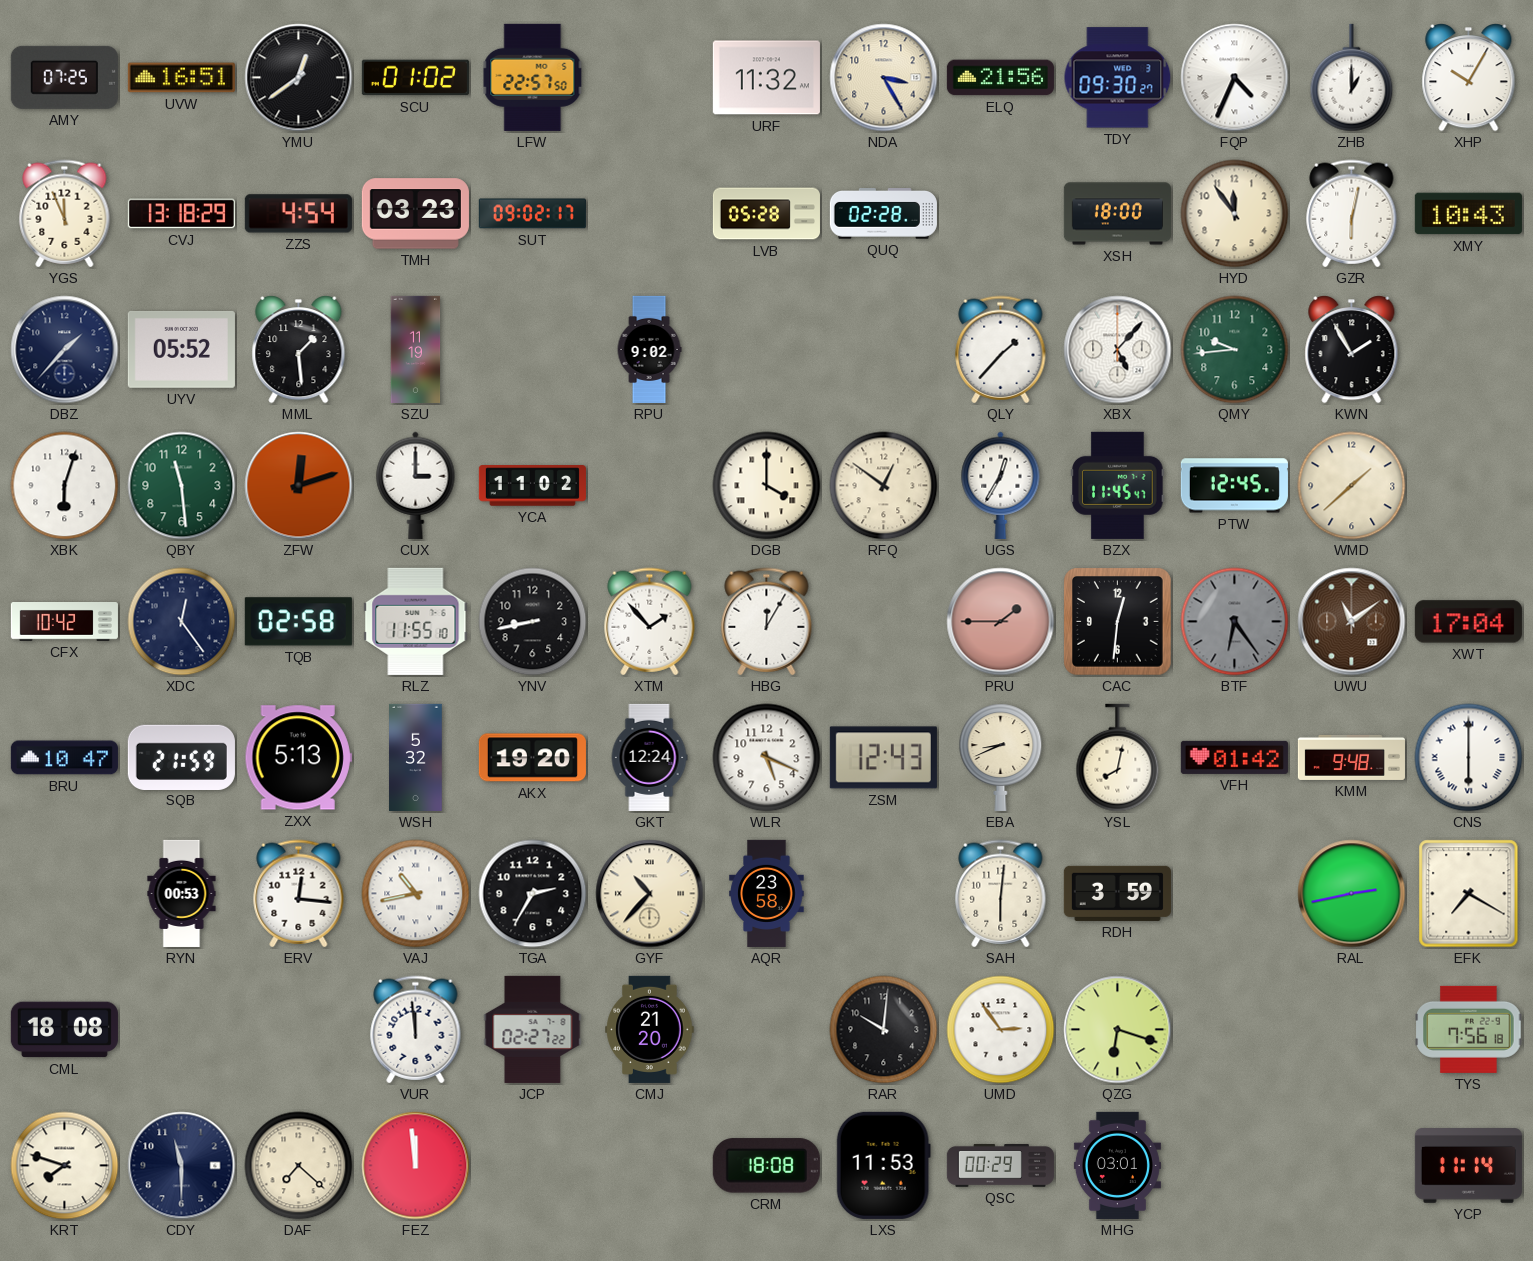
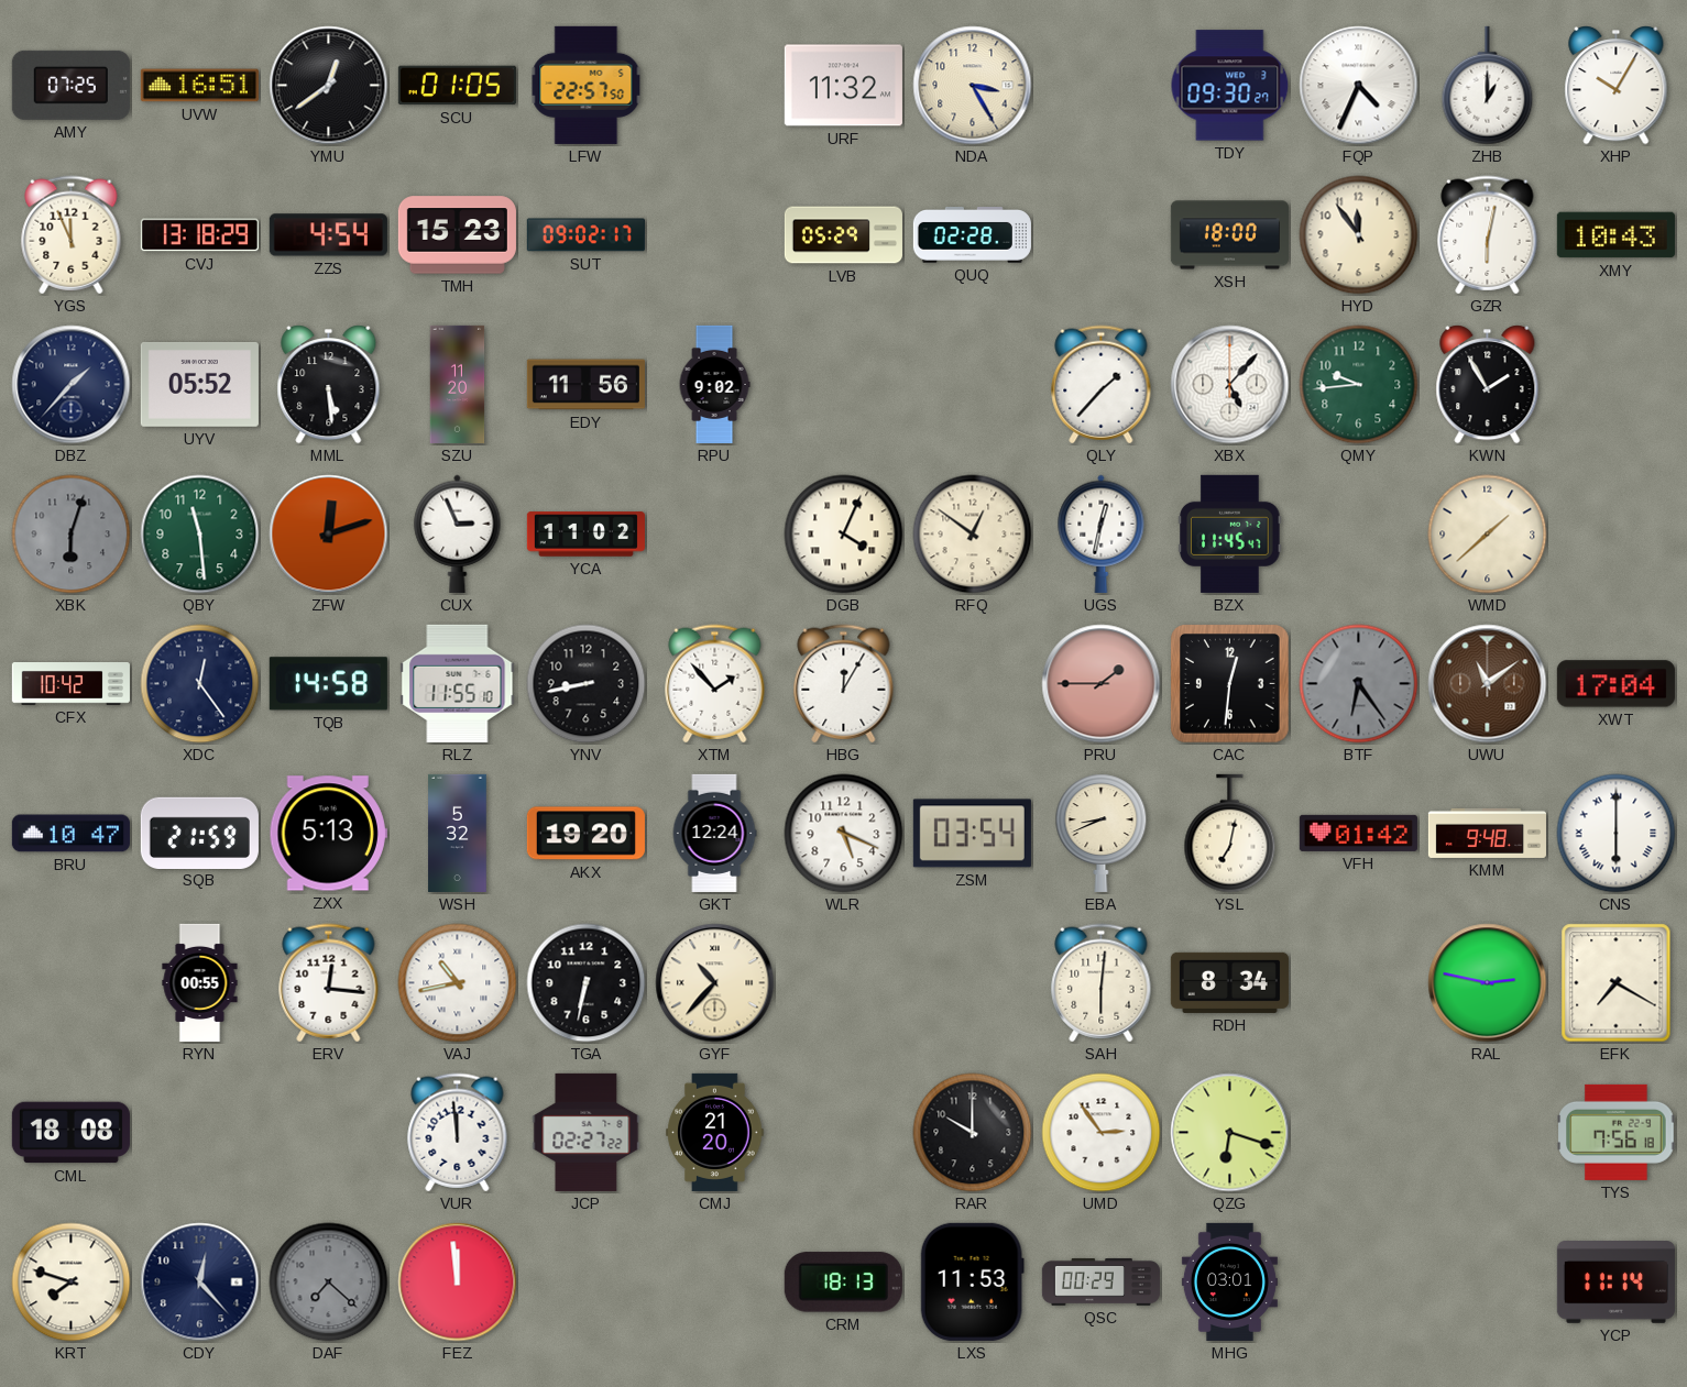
SCU: 01:02 -> 01:05
ELQ: 21:56 -> none
TMH: 03:23 -> 15:23
LVB: 05:28 -> 05:29
MML: 1:29 -> 5:29
SZU: 11:19 -> 11:20
EDY: none -> 11:56
XBK dial: white -> grey
CUX: 3:00 -> 2:56
DGB: 4:00 -> 4:04
UGS: 12:35 -> 12:32
PTW: 12:45 -> none
TQB: 02:58 -> 14:58
ZSM: 12:43 -> 03:54
YSL: 8:02 -> 7:02
RYN: 00:53 -> 00:55
TGA: 2:35 -> 6:32
AQR: 23:58 -> none
RDH: 3:59 -> 8:34
RAL: 2:43 -> 2:47
RAR: 10:01 -> 10:00
CDY: 11:30 -> 12:23
DAF dial: cream -> grey
CRM: 18:08 -> 18:13
